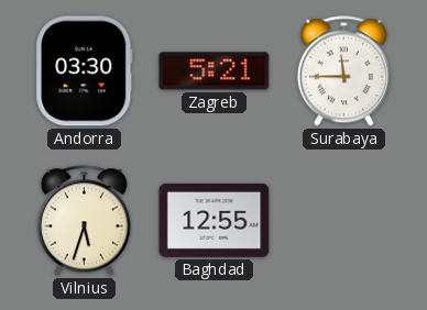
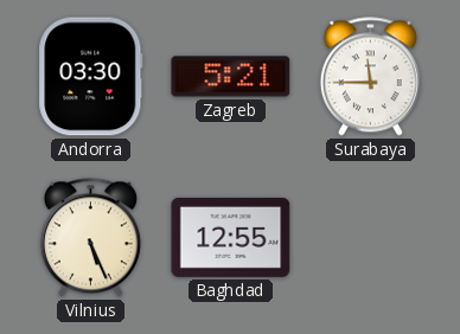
Vilnius: 5:33 -> 5:26
